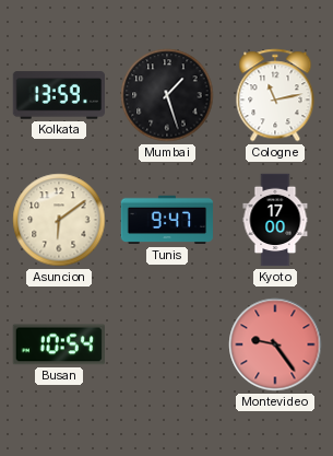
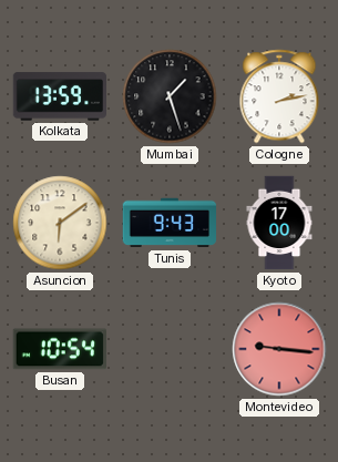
Cologne: 11:13 -> 2:13
Tunis: 9:47 -> 9:43
Montevideo: 9:24 -> 9:16
